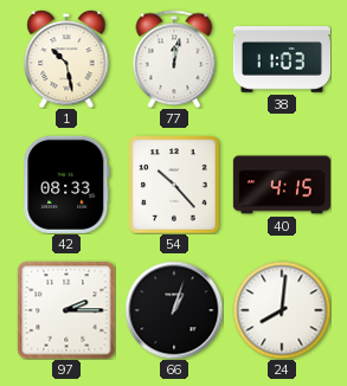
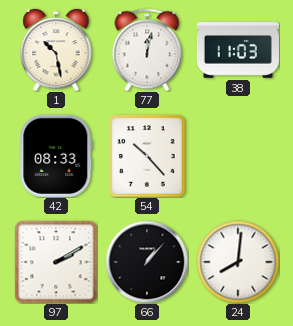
40: 4:15 -> none
97: 2:15 -> 2:10
66: 1:03 -> 1:07
